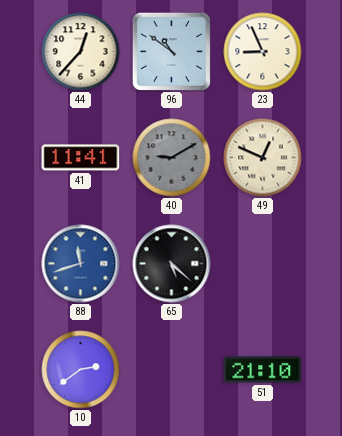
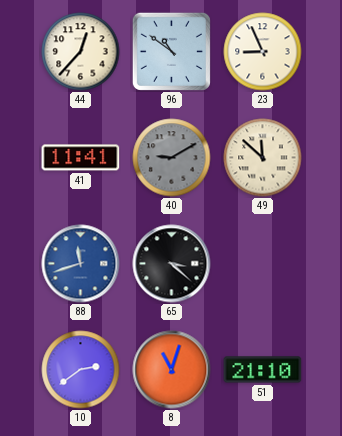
49: 12:49 -> 11:52
65: 5:22 -> 3:22
8: none -> 11:03
